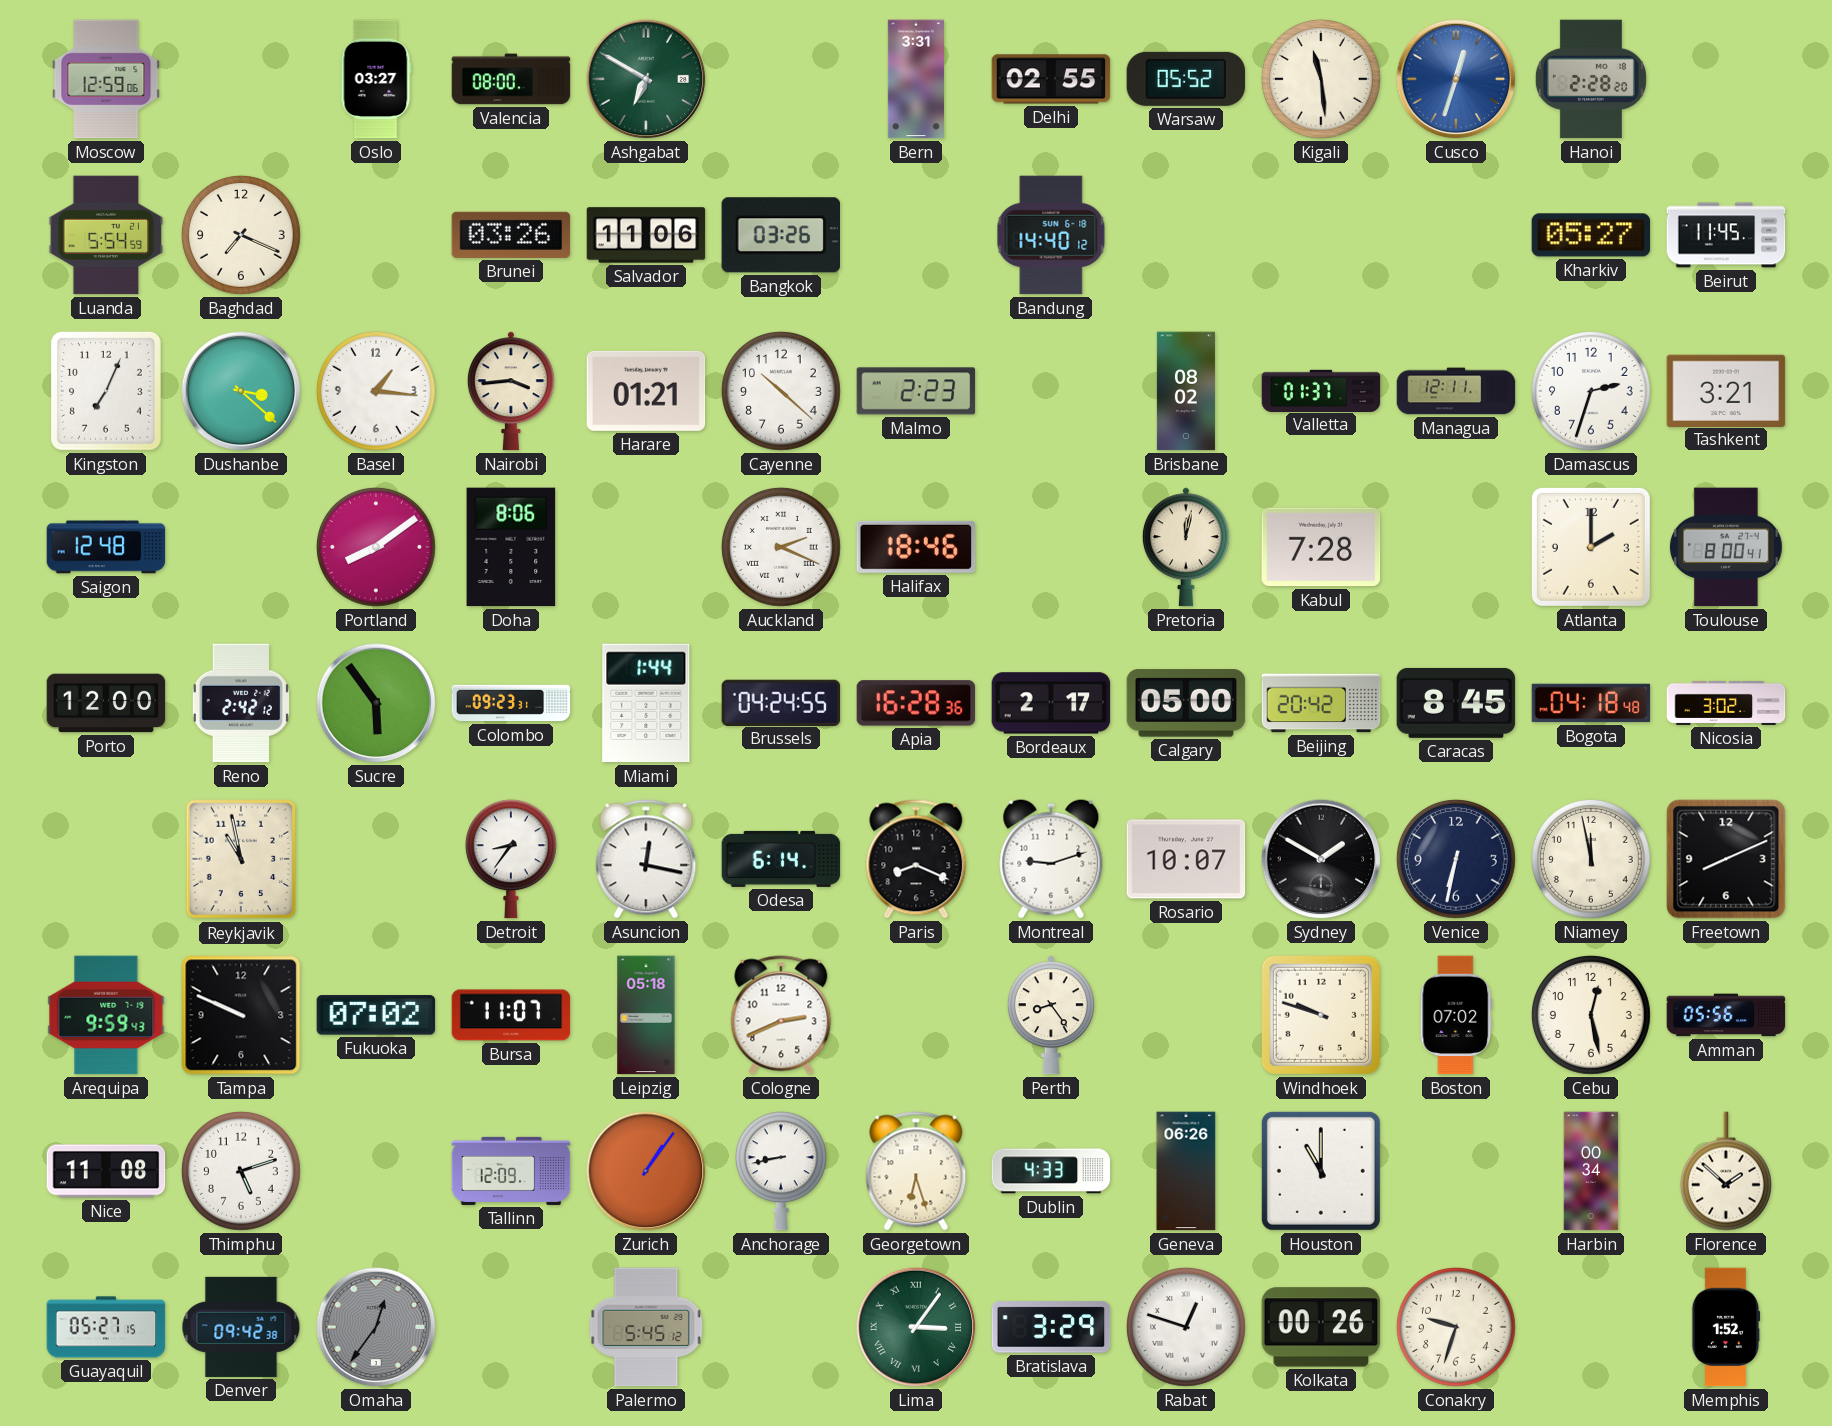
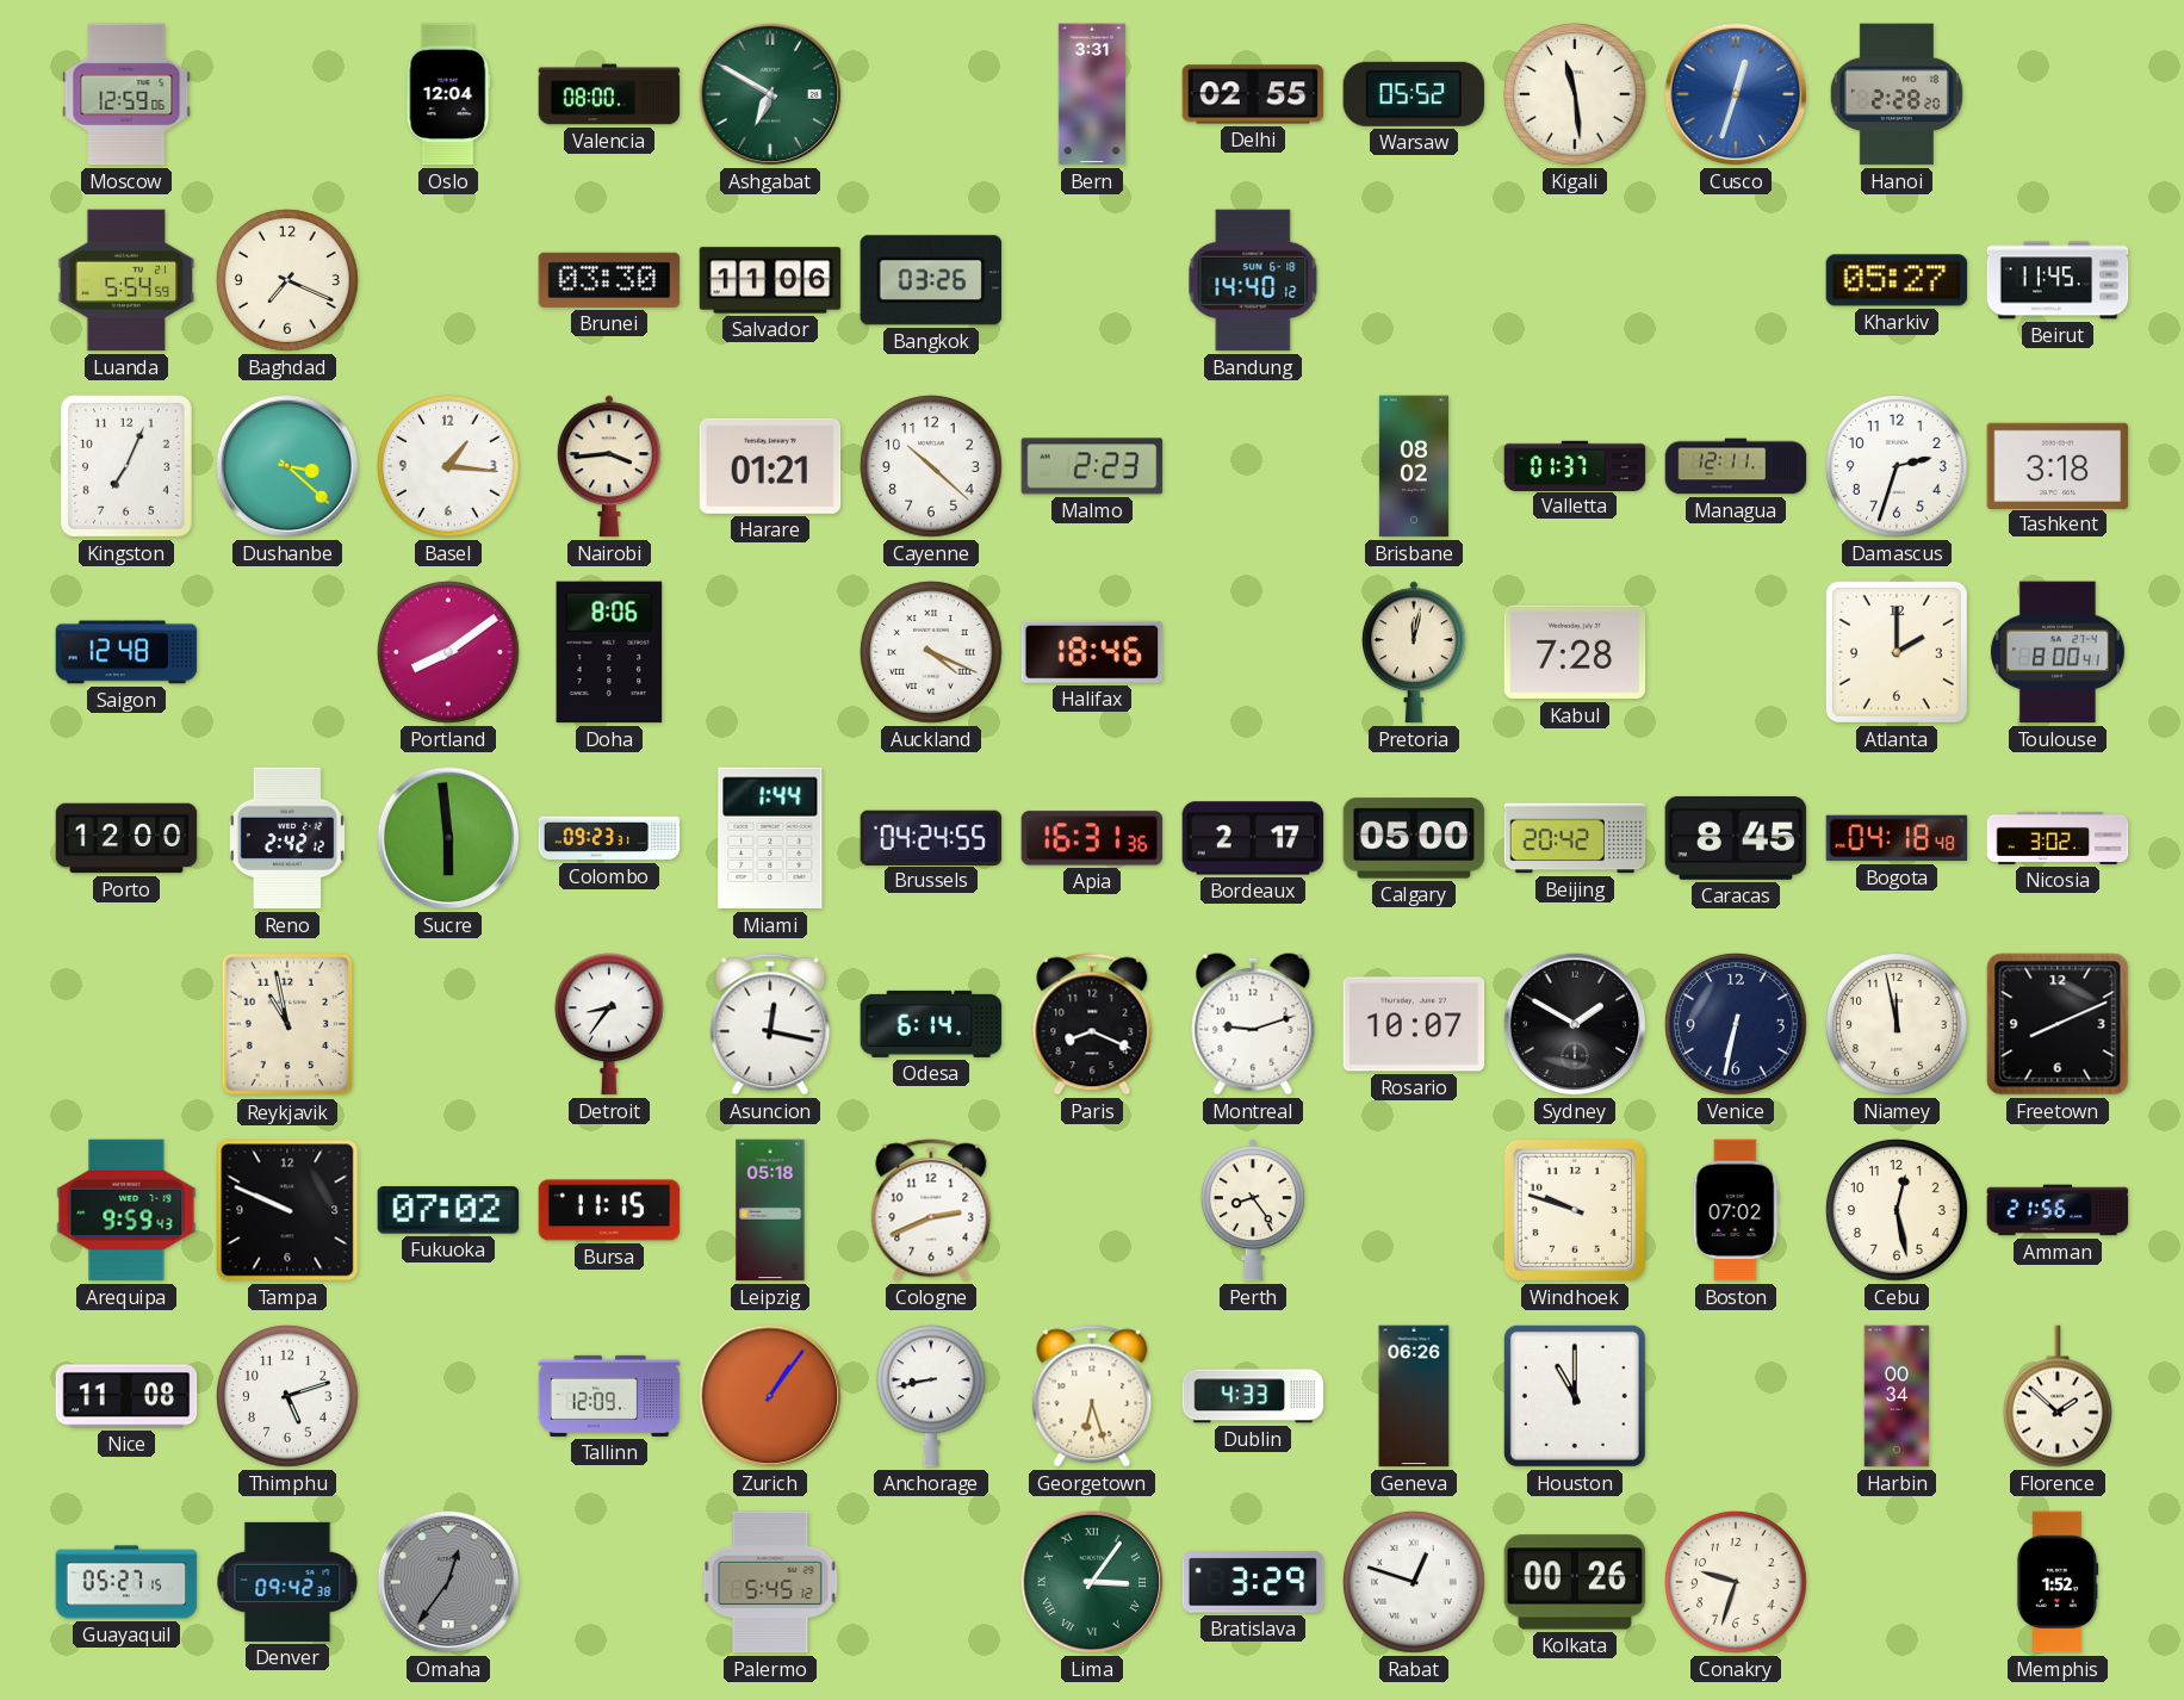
Oslo: 03:27 -> 12:04
Brunei: 03:26 -> 03:30
Tashkent: 3:21 -> 3:18
Auckland: 2:19 -> 4:19
Sucre: 5:54 -> 5:59
Apia: 16:28 -> 16:31
Bursa: 11:07 -> 11:15
Amman: 05:56 -> 21:56
